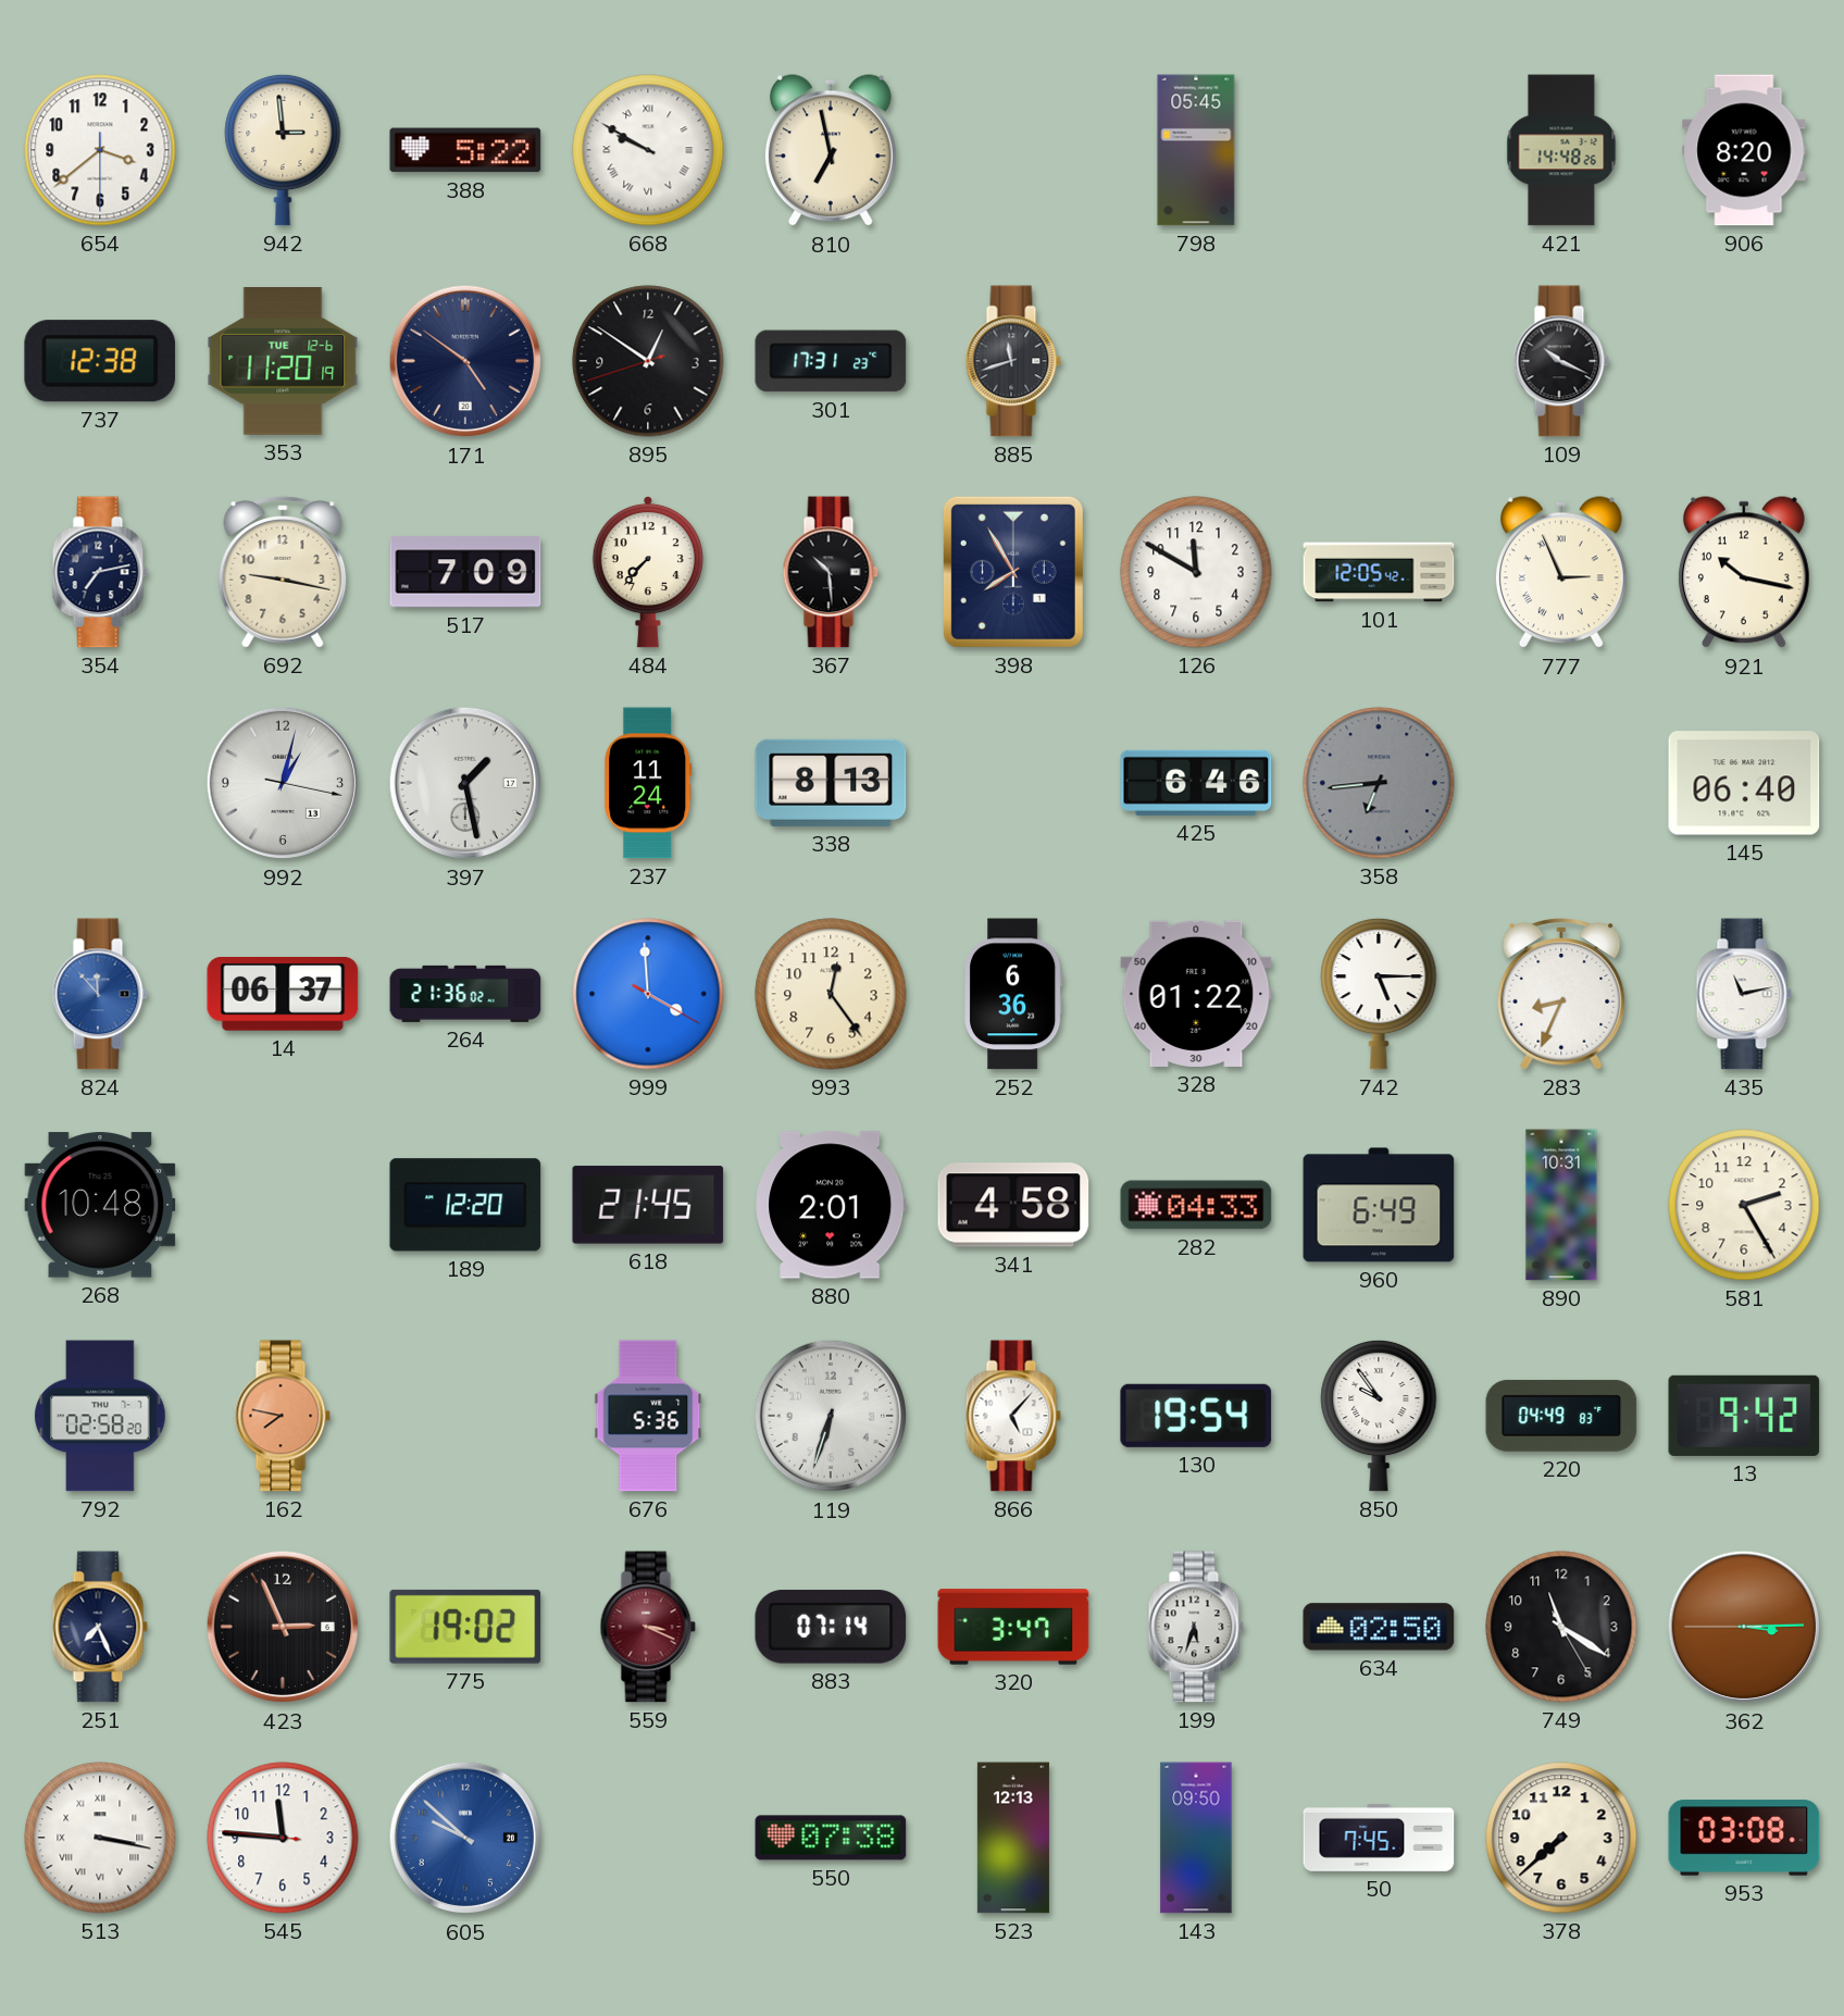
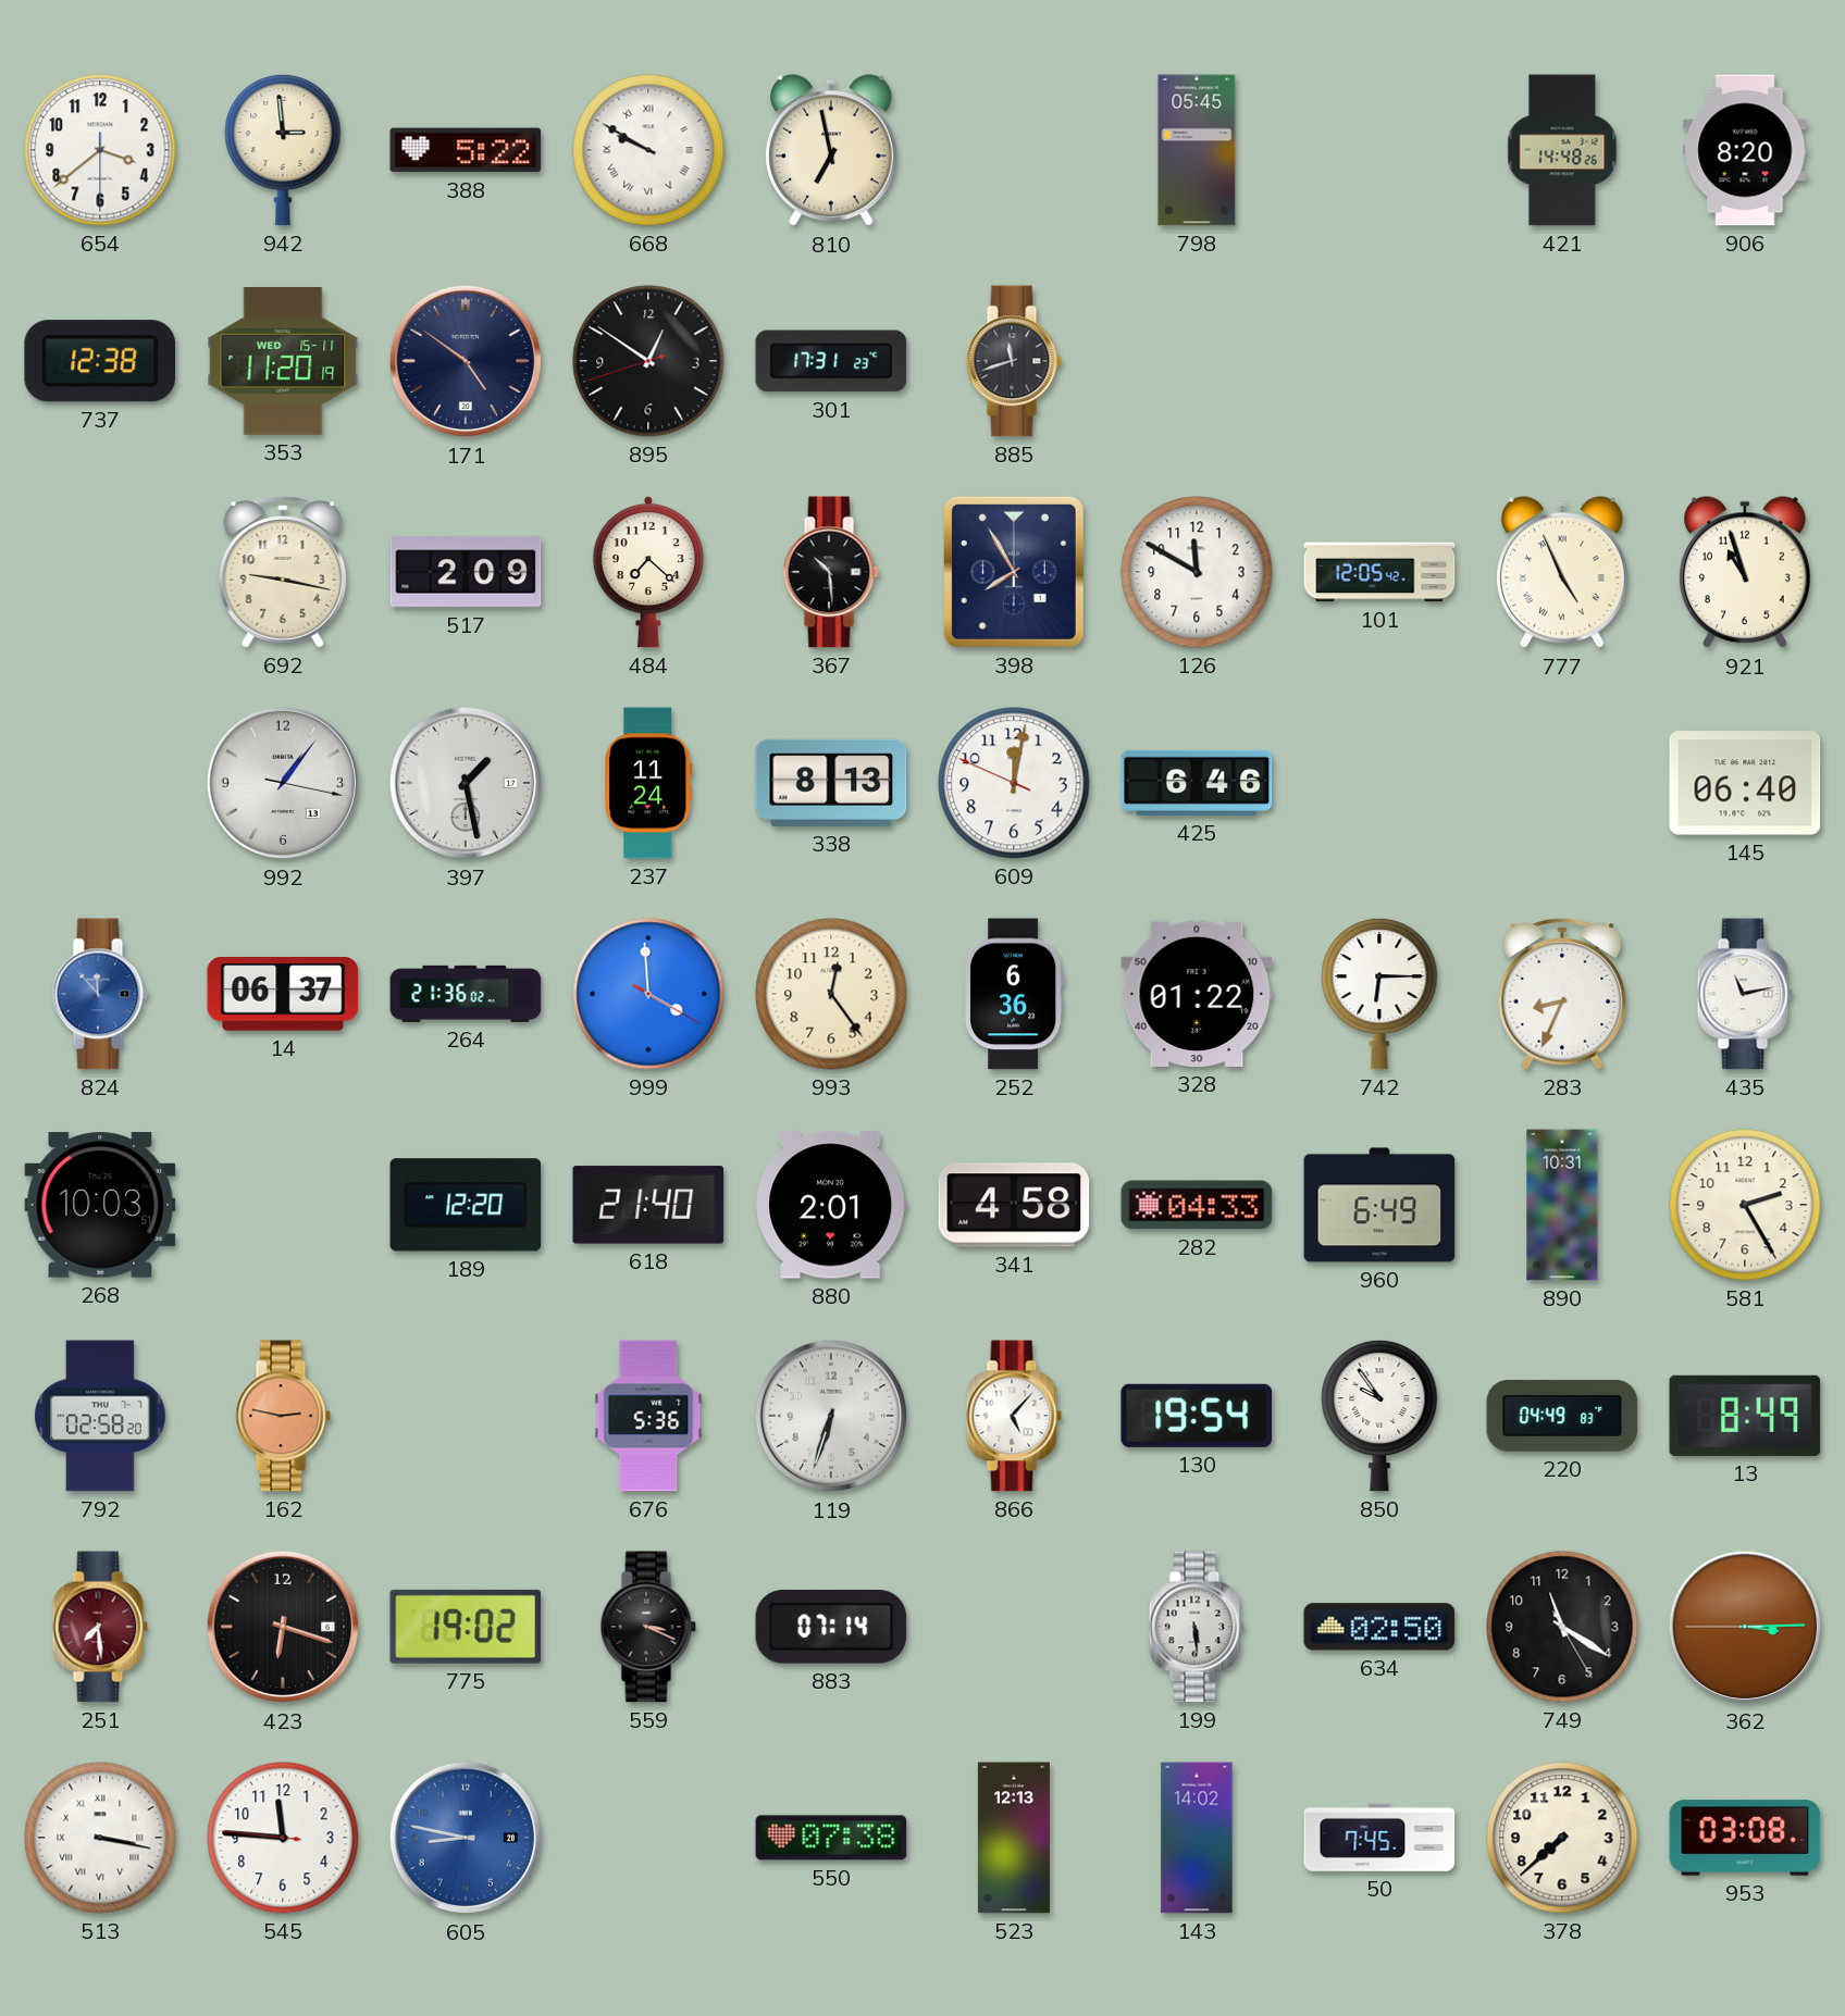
353 date: TUE 12-6 -> WED 15-11
109: 10:19 -> none
354: 7:13 -> none
517: 7:09 -> 2:09
484: 7:37 -> 7:22
777: 2:56 -> 4:56
921: 10:17 -> 10:57
992: 1:02 -> 1:06
609: none -> 12:01
358: 6:44 -> none
742: 5:15 -> 6:15
268: 10:48 -> 10:03
618: 21:45 -> 21:40
162: 7:47 -> 2:47
13: 9:42 -> 8:49
251: 7:26 -> 7:29
251 dial: navy -> burgundy
423: 2:56 -> 6:18
559 dial: burgundy -> black
320: 3:47 -> none
199: 5:33 -> 5:29
605: 9:52 -> 8:47
143: 09:50 -> 14:02
